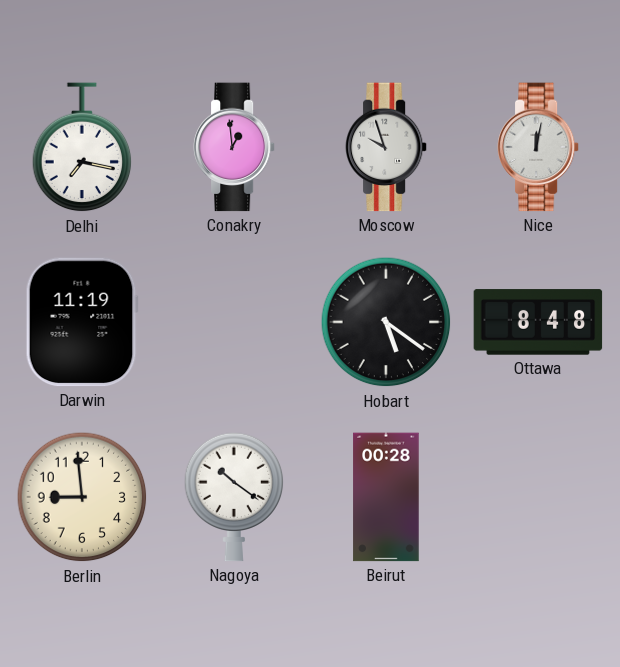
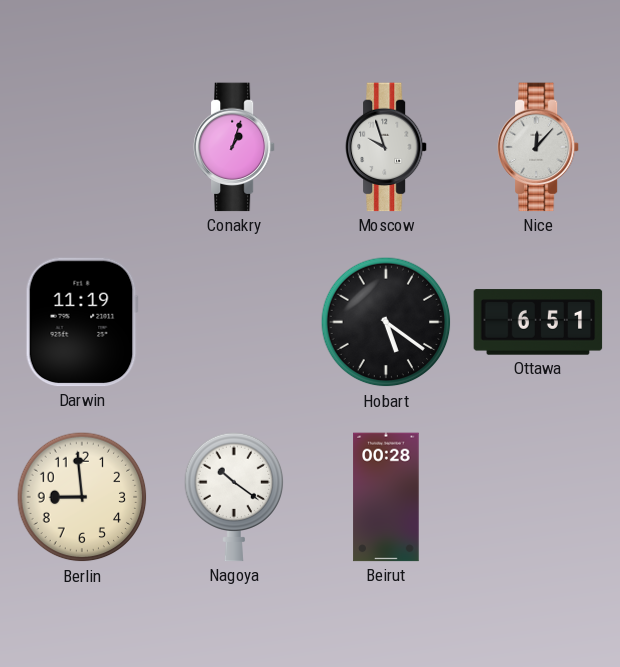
Delhi: 7:17 -> none
Conakry: 12:59 -> 1:03
Nice: 12:02 -> 12:07
Ottawa: 8:48 -> 6:51
